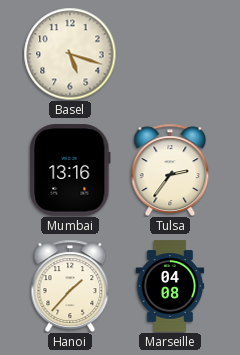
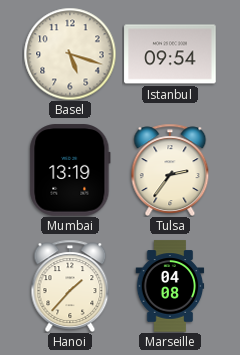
Istanbul: none -> 09:54
Mumbai: 13:16 -> 13:19
